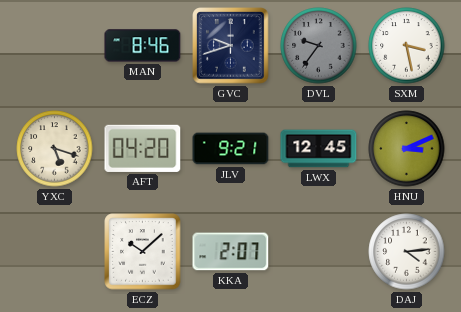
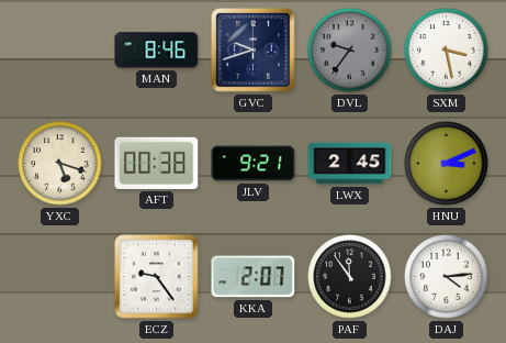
AFT: 04:20 -> 00:38
LWX: 12:45 -> 2:45
ECZ: 10:08 -> 9:24
PAF: none -> 11:54
